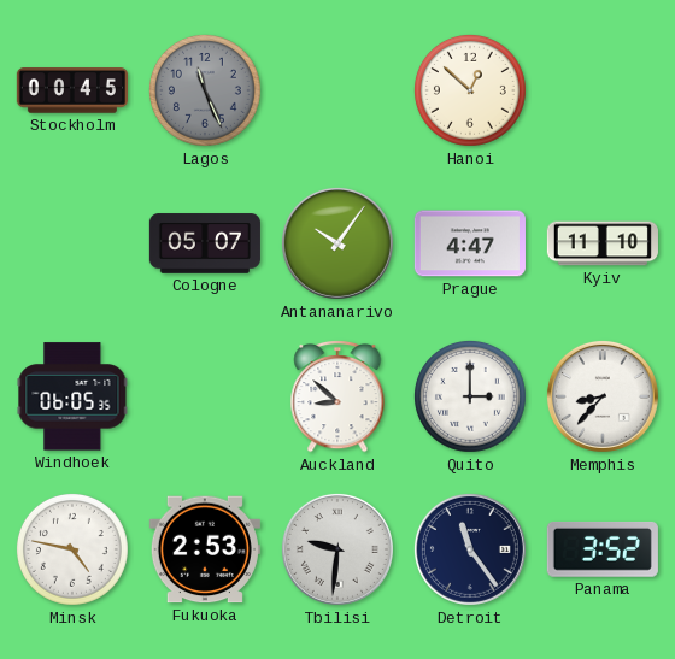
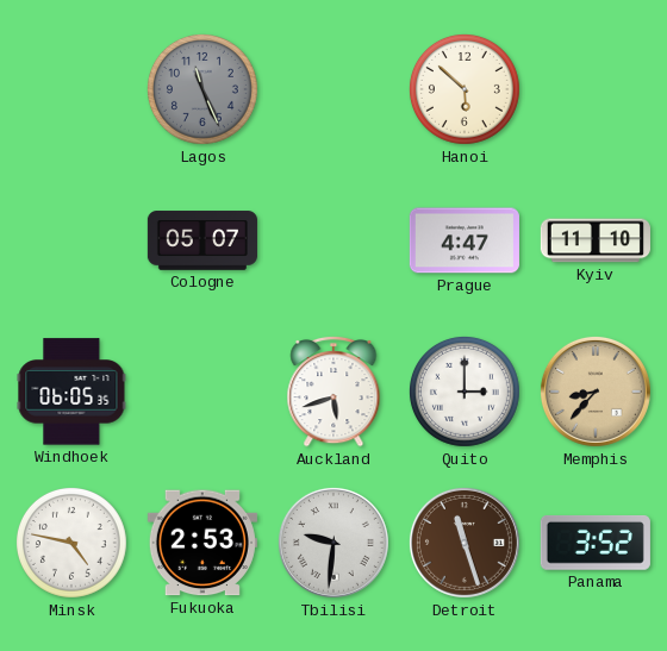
Stockholm: 00:45 -> none
Hanoi: 12:52 -> 5:52
Antananarivo: 10:06 -> none
Auckland: 8:52 -> 5:42
Memphis dial: white -> champagne
Detroit: 11:24 -> 11:27
Detroit dial: navy -> brown
